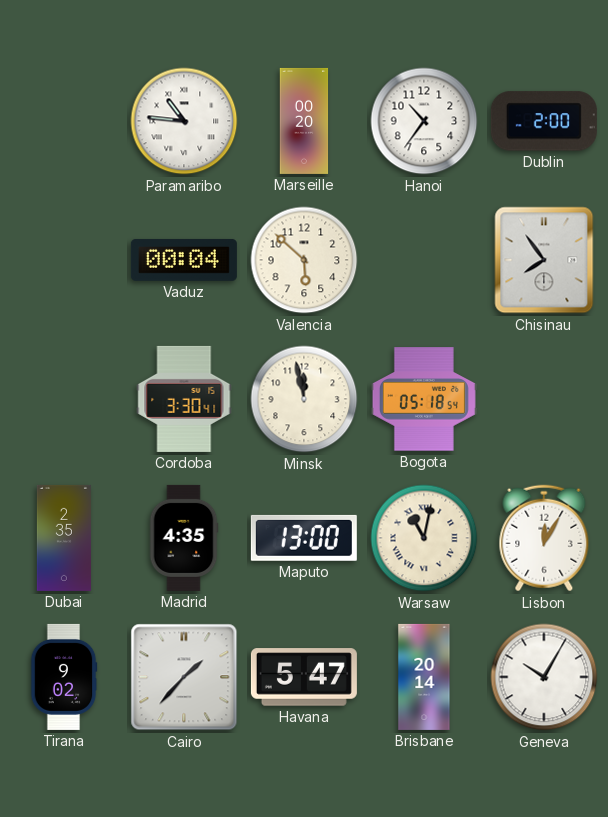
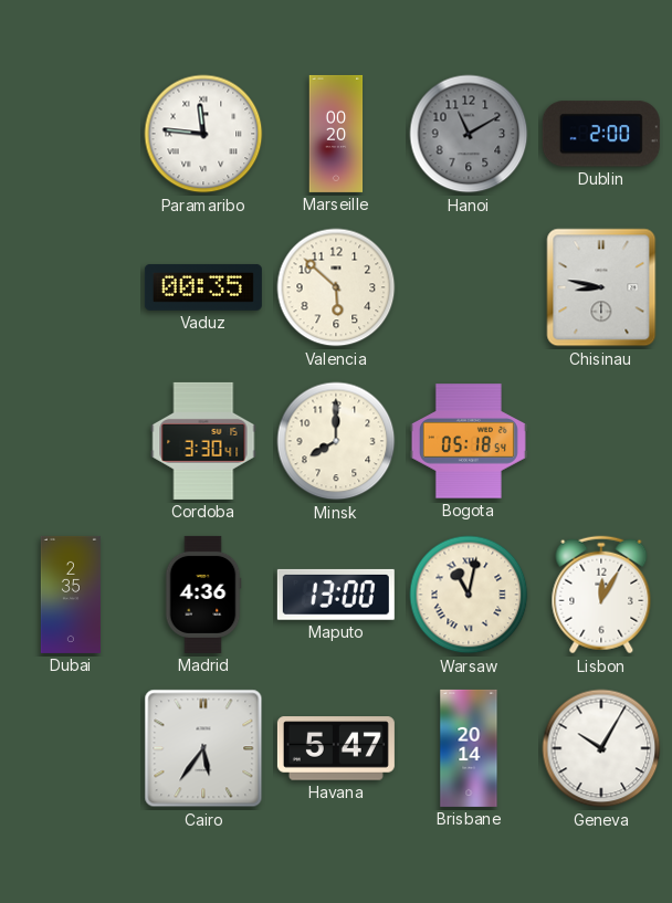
Paramaribo: 10:46 -> 11:46
Hanoi: 10:36 -> 11:10
Hanoi dial: white -> grey
Vaduz: 00:04 -> 00:35
Chisinau: 7:54 -> 8:47
Minsk: 11:58 -> 8:00
Madrid: 4:35 -> 4:36
Tirana: 9:02 -> none
Cairo: 1:37 -> 5:36
